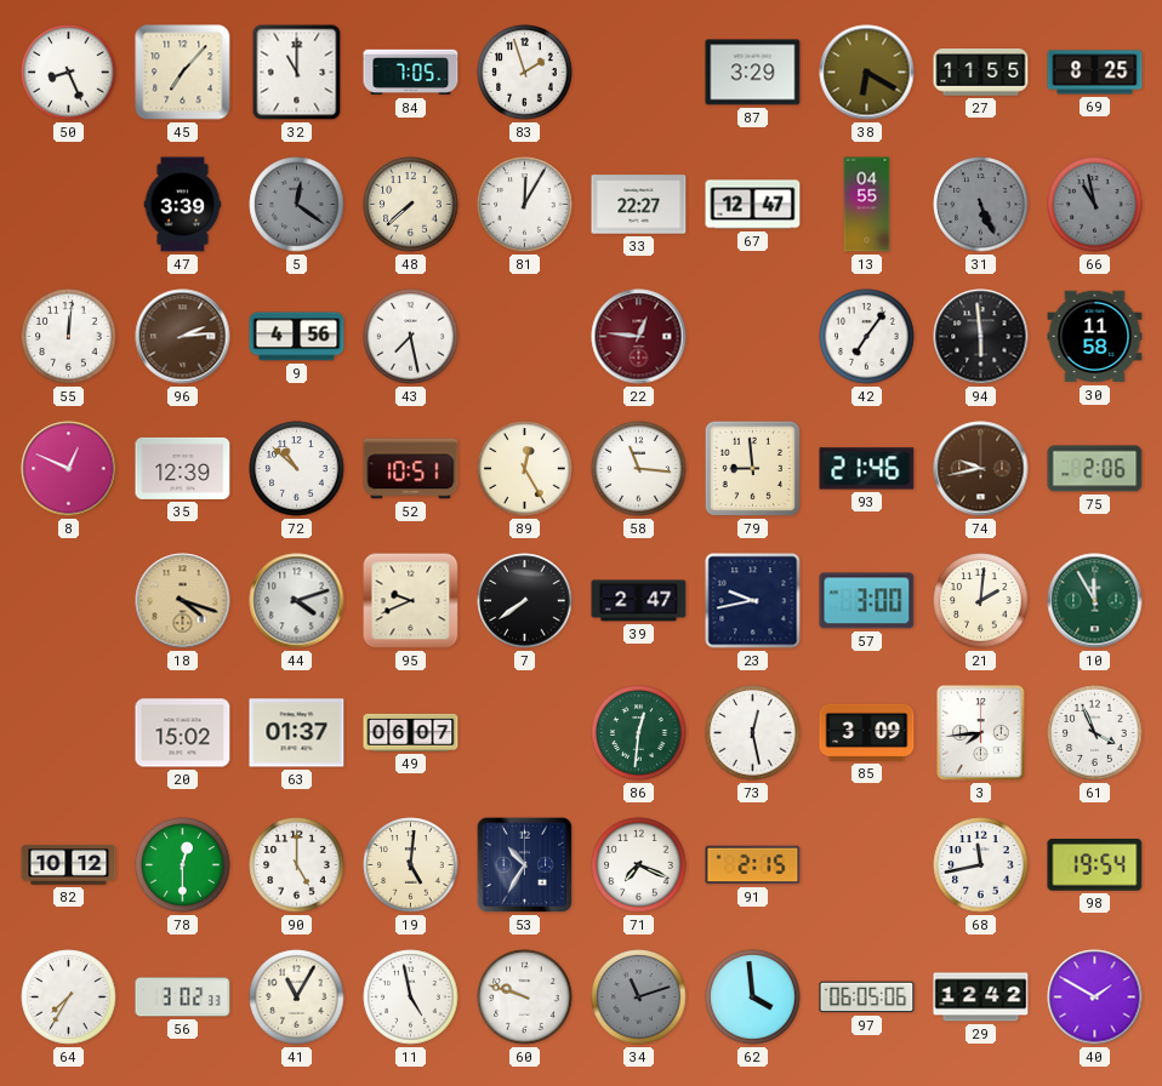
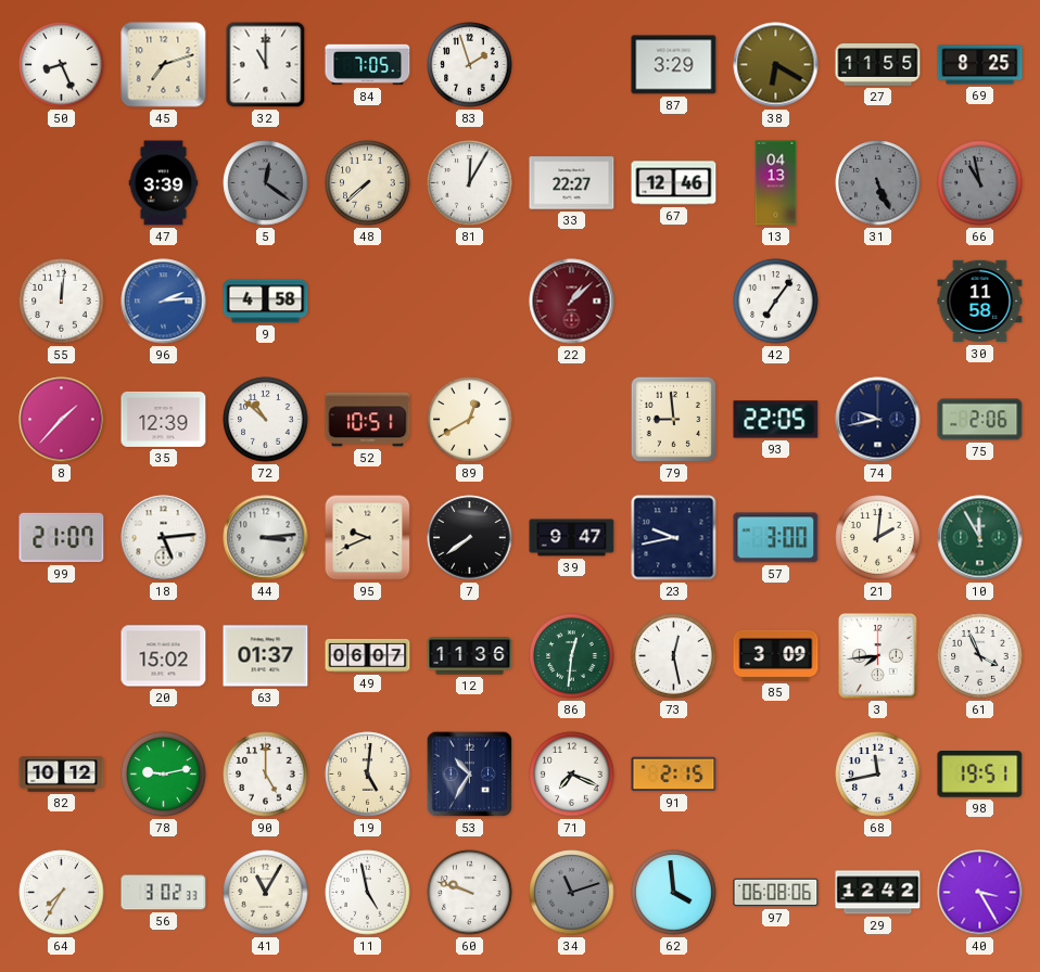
45: 7:07 -> 7:12
67: 12:47 -> 12:46
13: 04:55 -> 04:13
96 dial: brown -> blue
9: 4:56 -> 4:58
43: 7:28 -> none
22: 12:46 -> 1:08
94: 5:59 -> none
8: 12:49 -> 1:37
89: 12:25 -> 12:40
58: 11:16 -> none
93: 21:46 -> 22:05
74 dial: brown -> navy
99: none -> 21:07
18: 4:18 -> 5:14
18 dial: champagne -> white
44: 4:12 -> 3:14
39: 2:47 -> 9:47
12: none -> 11:36
78: 12:30 -> 9:13
98: 19:54 -> 19:51
97: 06:05 -> 06:08
40: 1:50 -> 3:25
